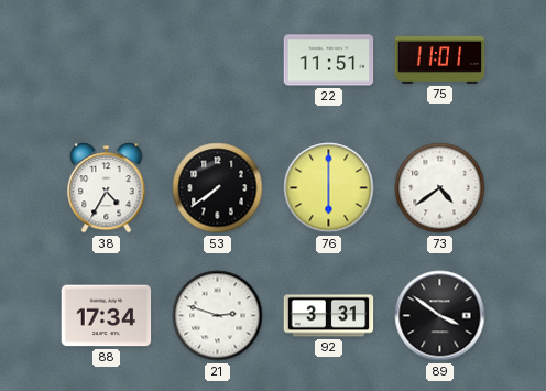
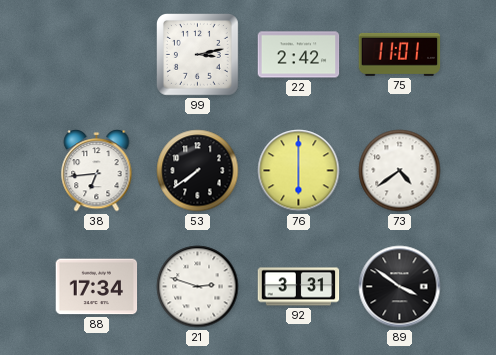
99: none -> 3:13
22: 11:51 -> 2:42
38: 4:35 -> 6:44
